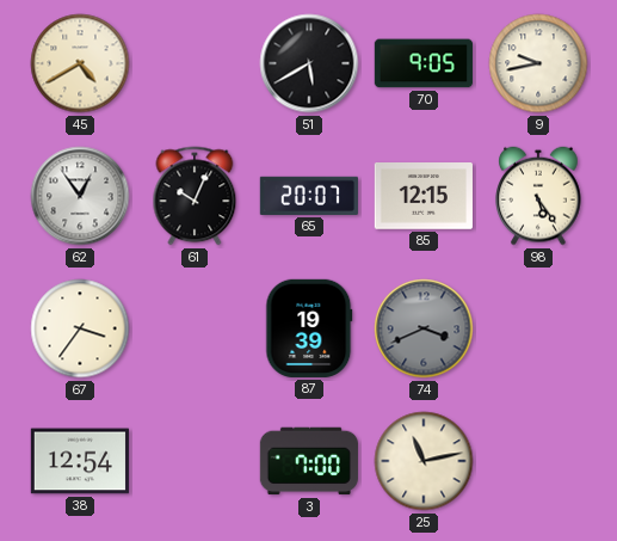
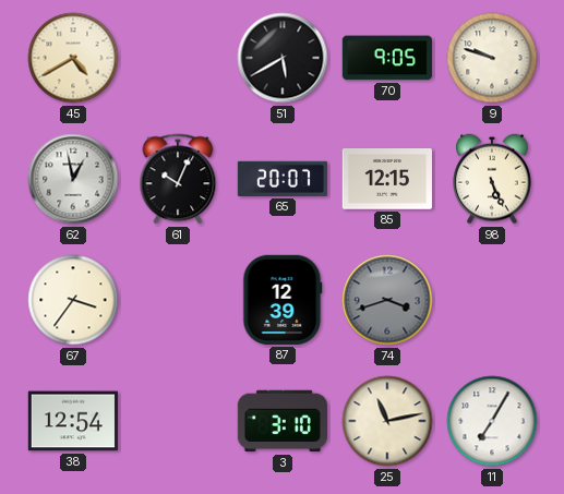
9: 9:43 -> 9:48
62: 12:54 -> 12:58
98: 5:24 -> 5:26
87: 19:39 -> 12:39
74: 3:41 -> 3:42
3: 7:00 -> 3:10
11: none -> 7:05
